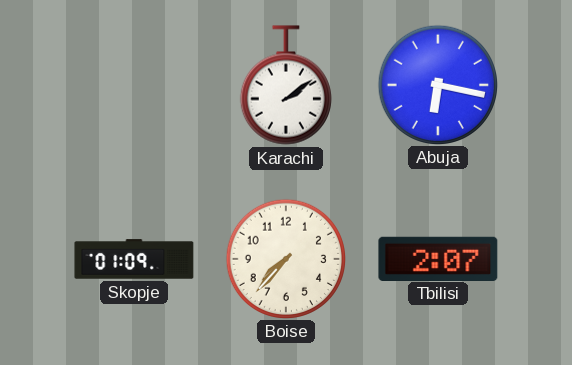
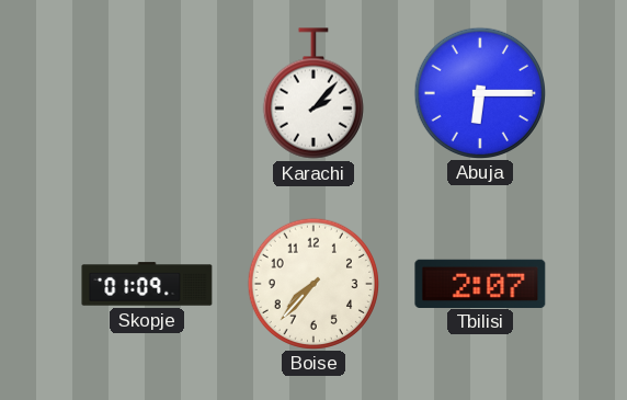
Karachi: 2:09 -> 2:07
Abuja: 6:17 -> 6:15
